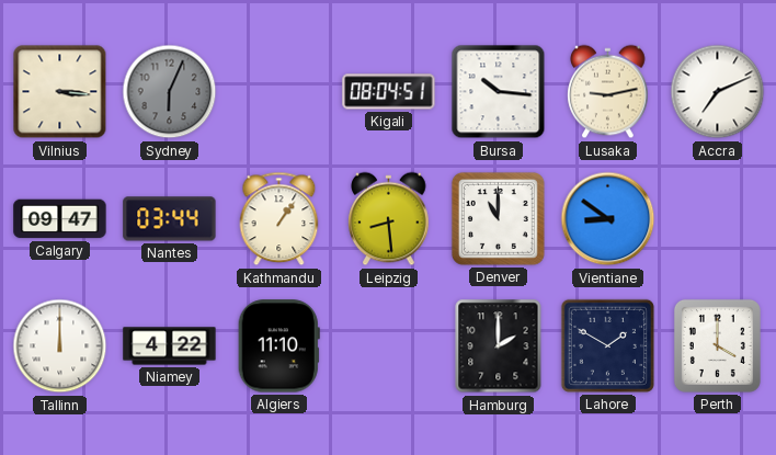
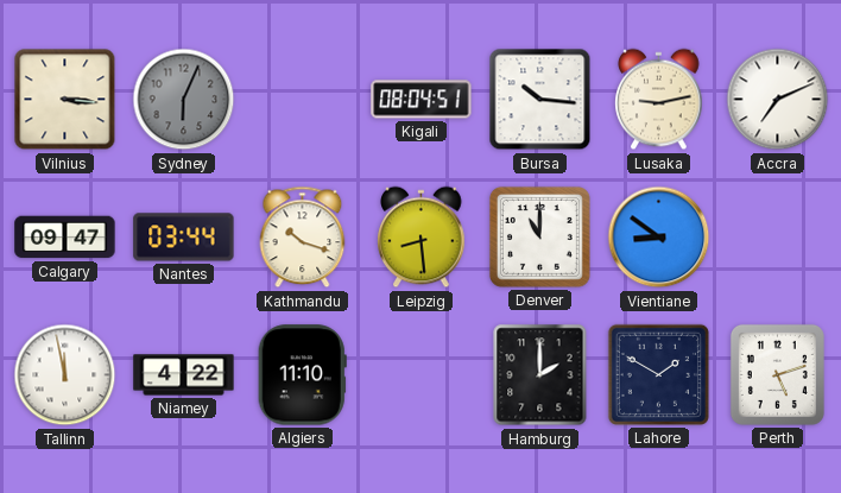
Kathmandu: 1:06 -> 10:18
Tallinn: 12:00 -> 11:58
Perth: 4:00 -> 5:12
